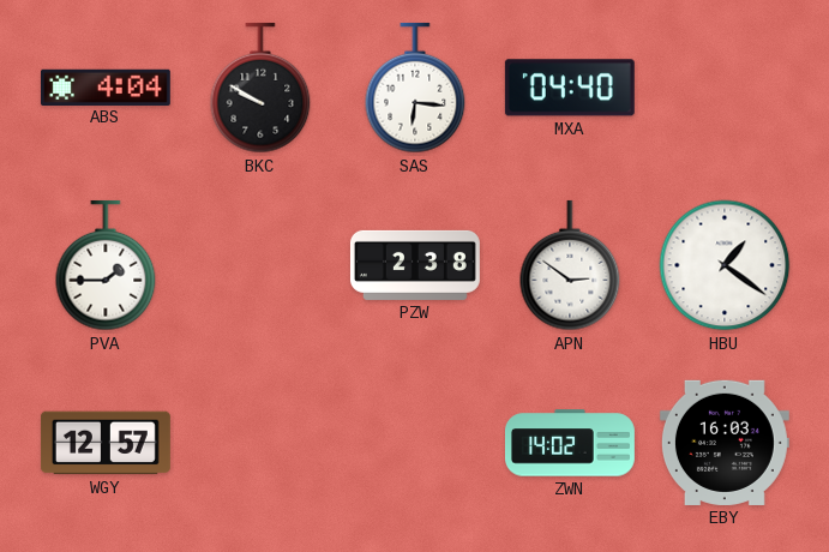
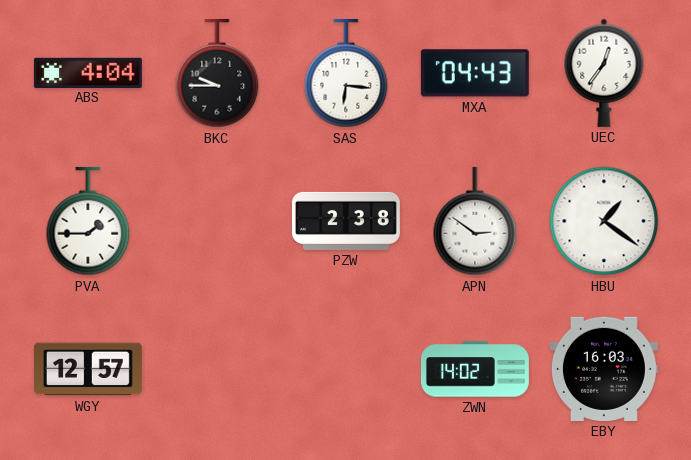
BKC: 9:50 -> 9:45
MXA: 04:40 -> 04:43
UEC: none -> 12:36
